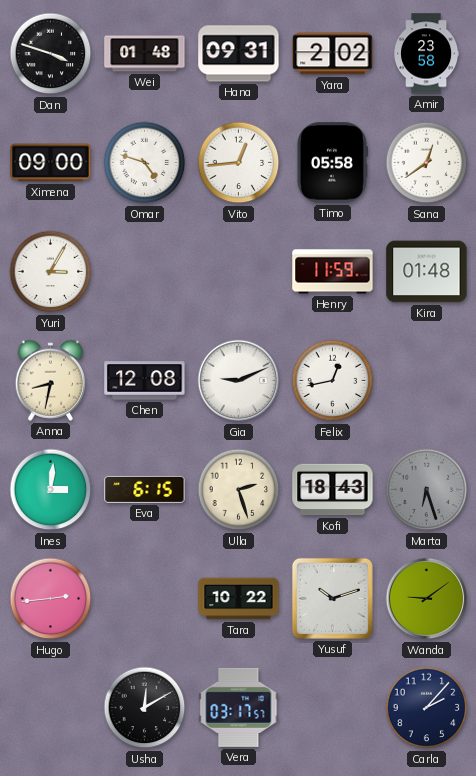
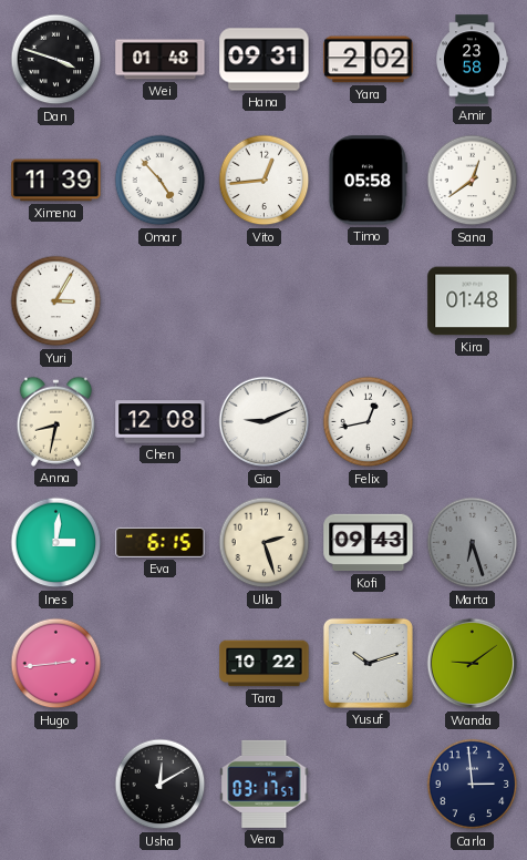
Ximena: 09:00 -> 11:39
Omar: 4:48 -> 4:53
Henry: 11:59 -> none
Kofi: 18:43 -> 09:43
Carla: 2:07 -> 2:59
